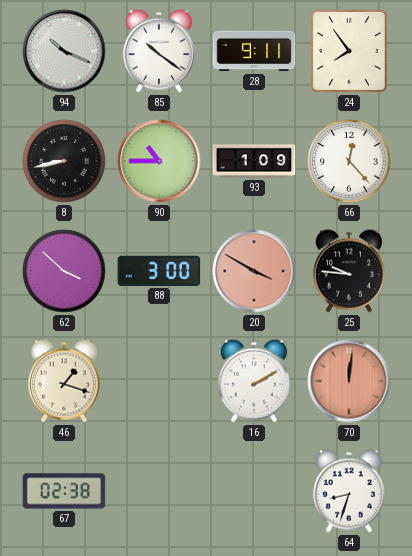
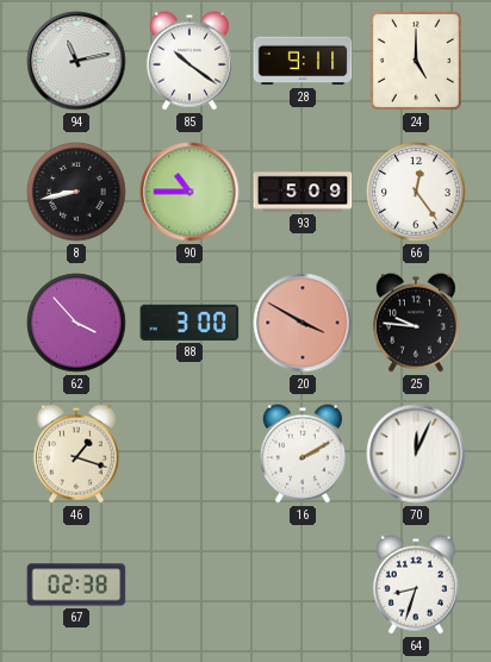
94: 10:19 -> 11:13
24: 7:54 -> 5:00
93: 1:09 -> 5:09
66: 12:23 -> 12:24
62: 3:52 -> 3:53
70: 12:01 -> 12:04
70 dial: salmon -> white
